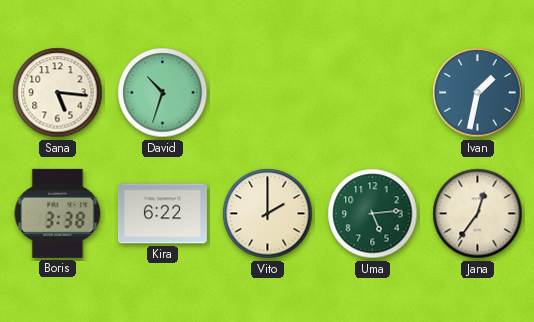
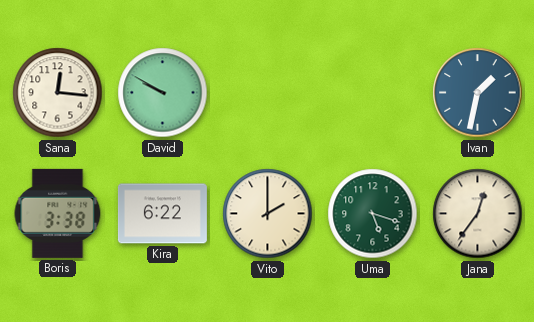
Sana: 5:16 -> 12:16
David: 10:33 -> 9:50
Uma: 5:14 -> 5:18
